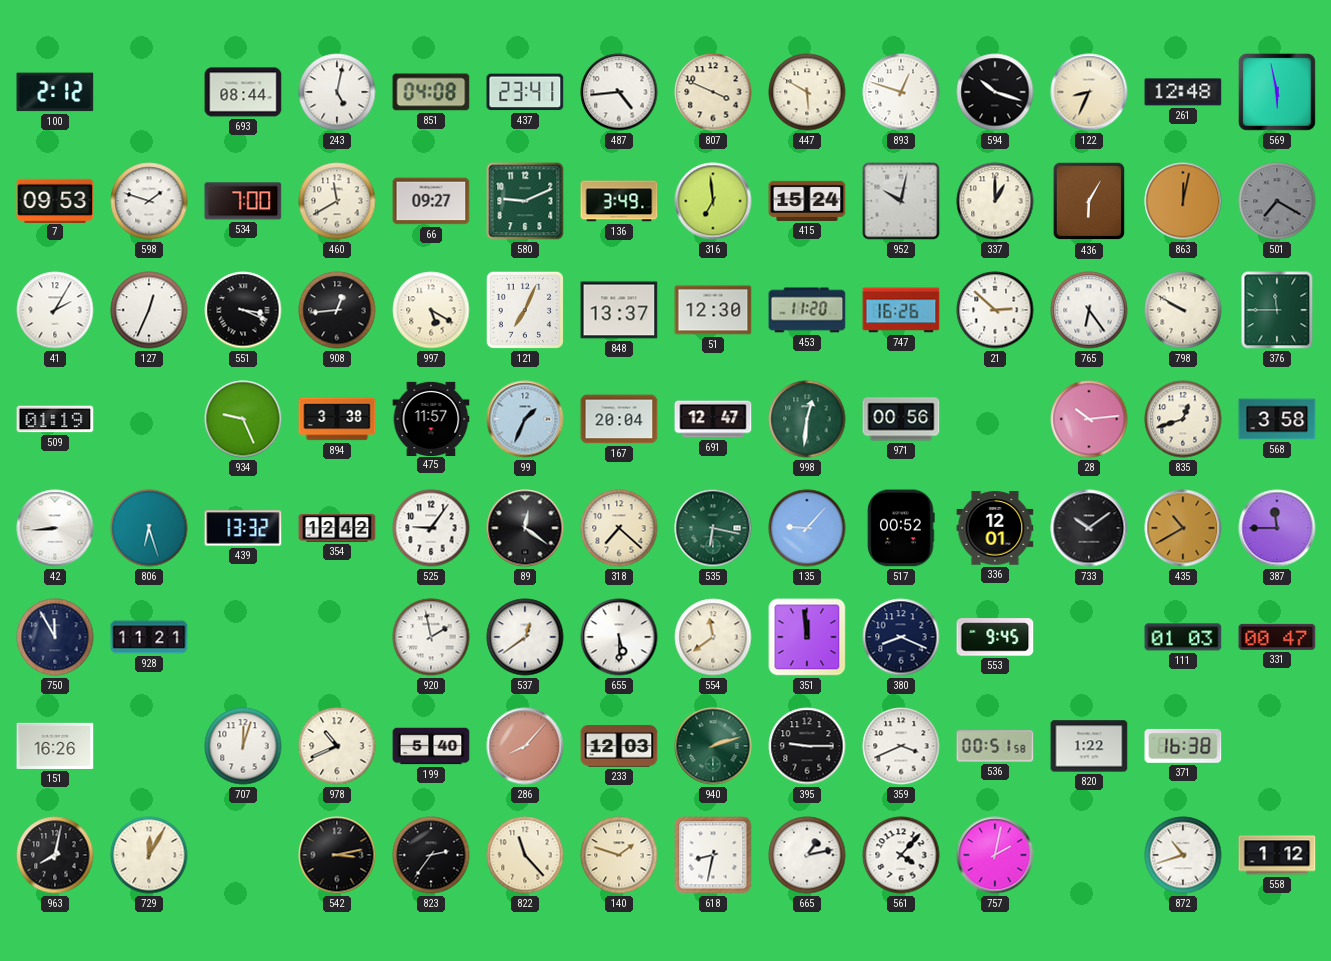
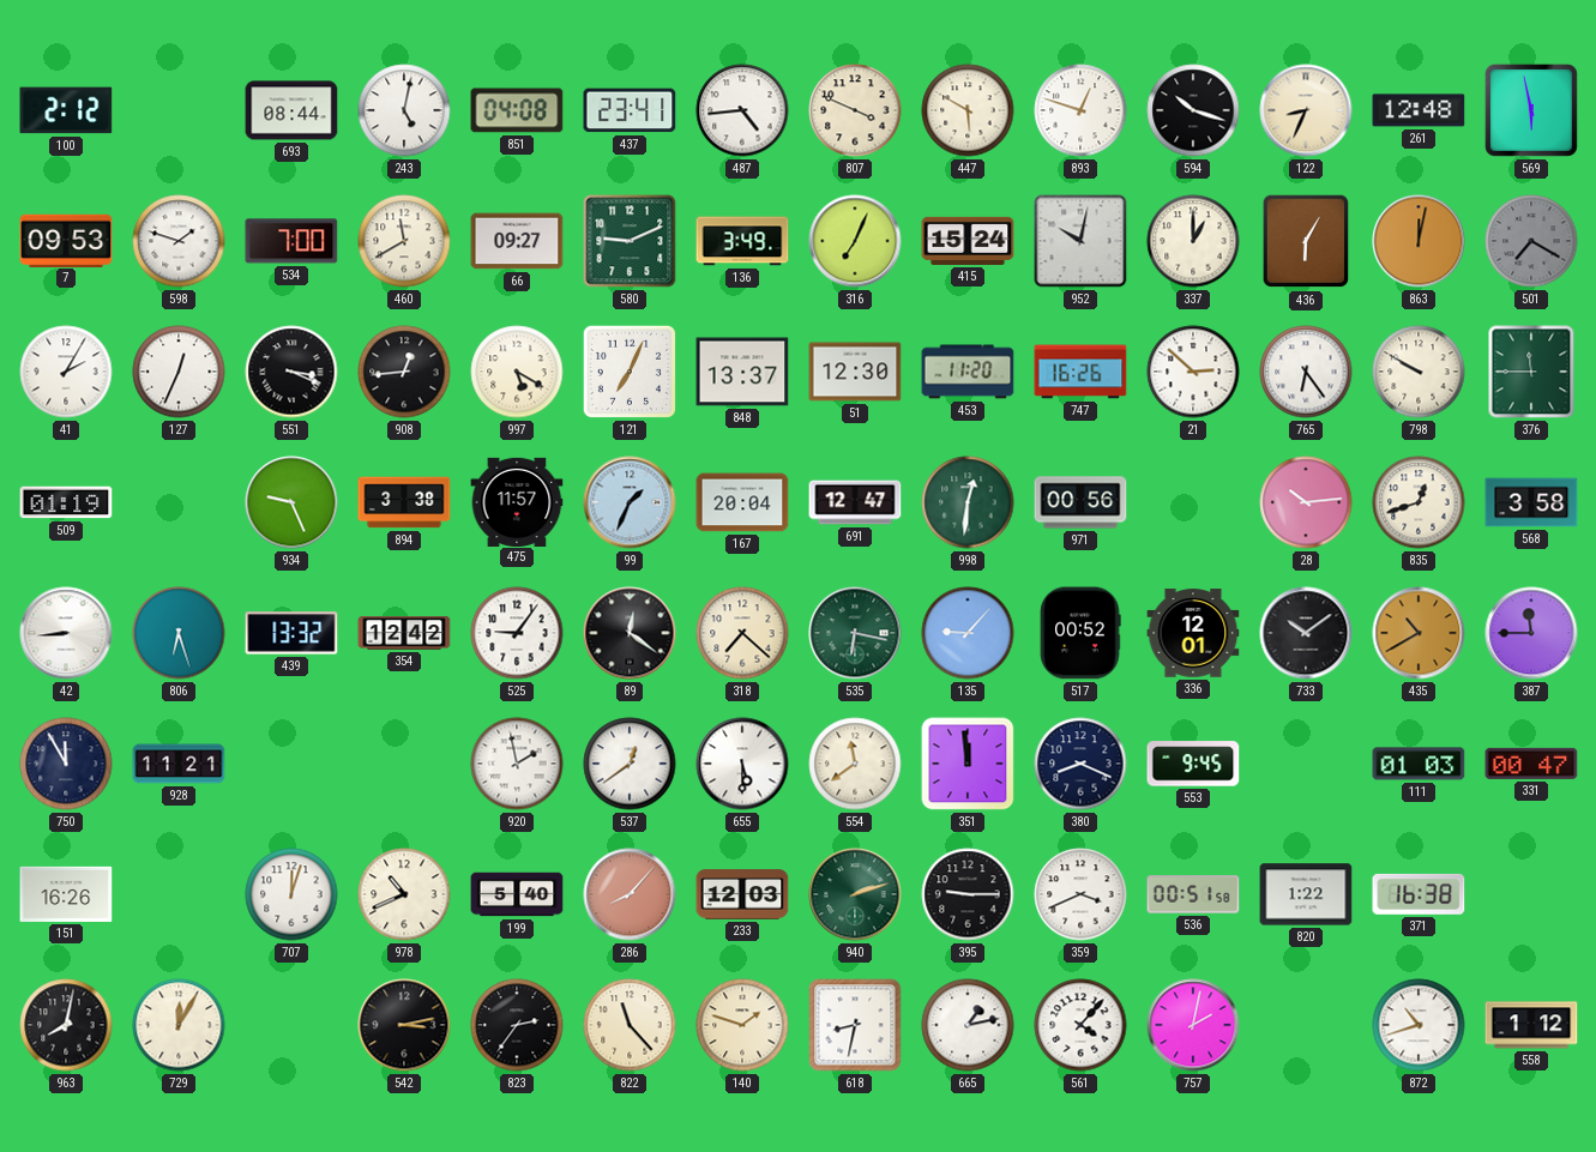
316: 6:59 -> 7:04
